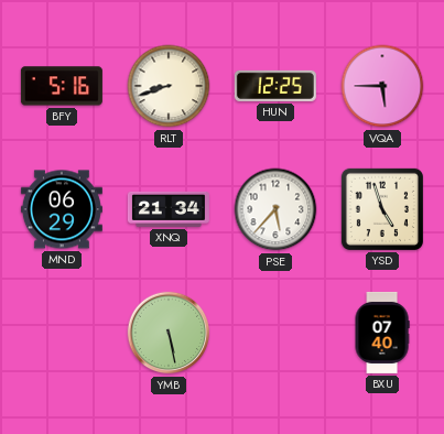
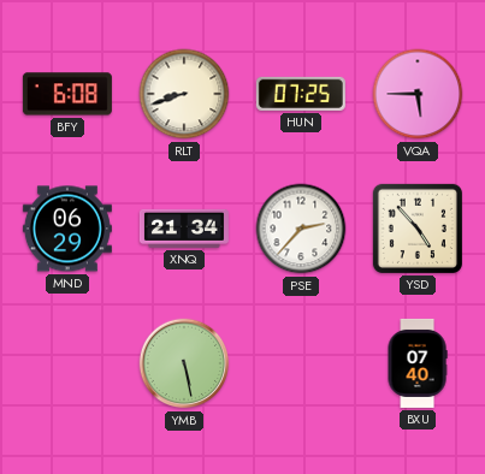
BFY: 5:16 -> 6:08
HUN: 12:25 -> 07:25
PSE: 5:37 -> 2:37
YSD: 4:57 -> 4:53
